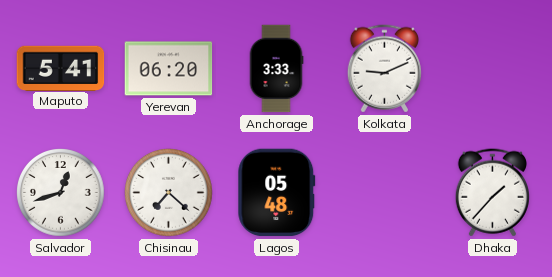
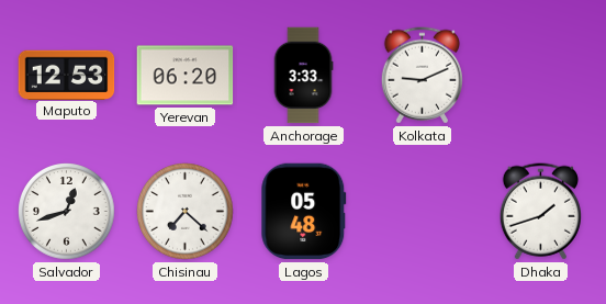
Maputo: 5:41 -> 12:53
Dhaka: 1:37 -> 1:42
